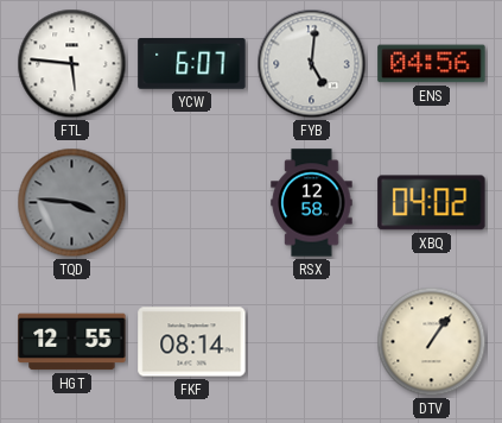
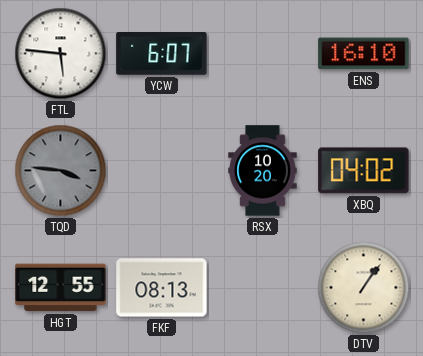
FYB: 5:01 -> none
ENS: 04:56 -> 16:10
RSX: 12:58 -> 10:20
FKF: 08:14 -> 08:13
